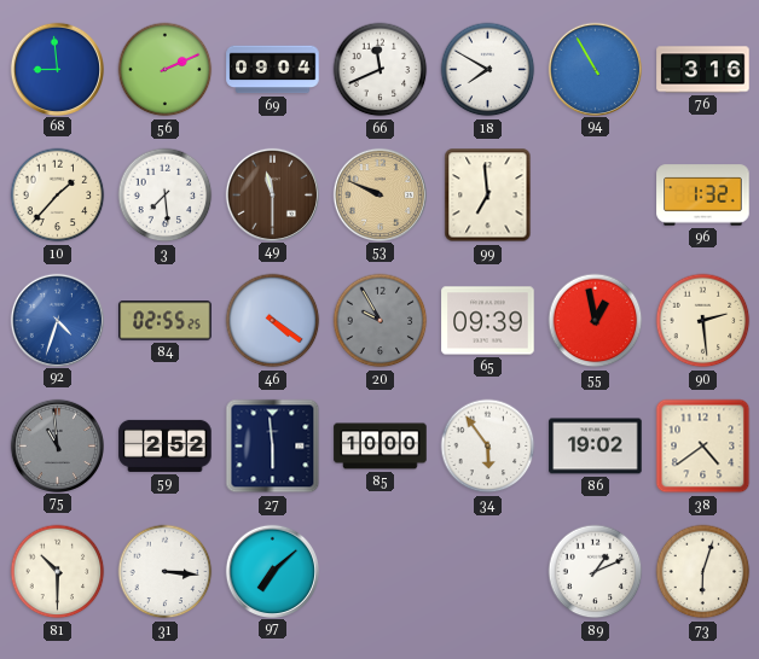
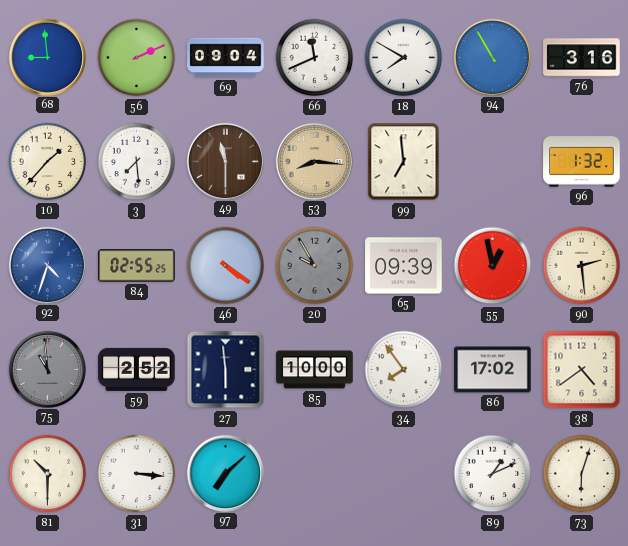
53: 9:49 -> 8:16
34: 5:54 -> 7:54
86: 19:02 -> 17:02
